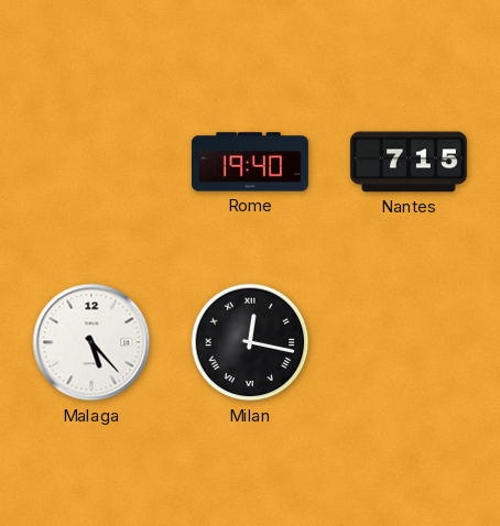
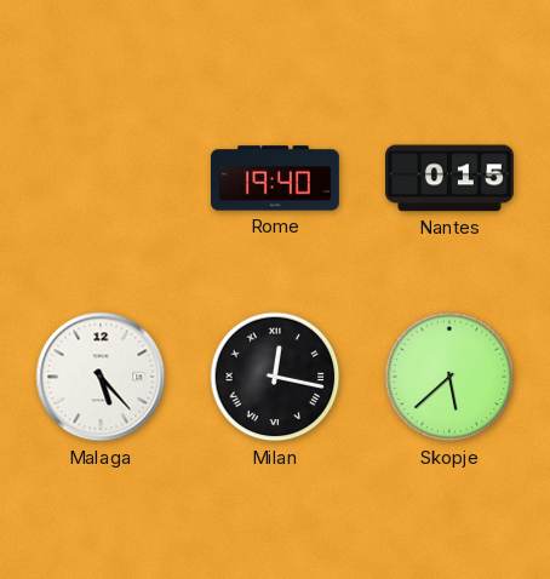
Nantes: 7:15 -> 0:15
Skopje: none -> 5:38
